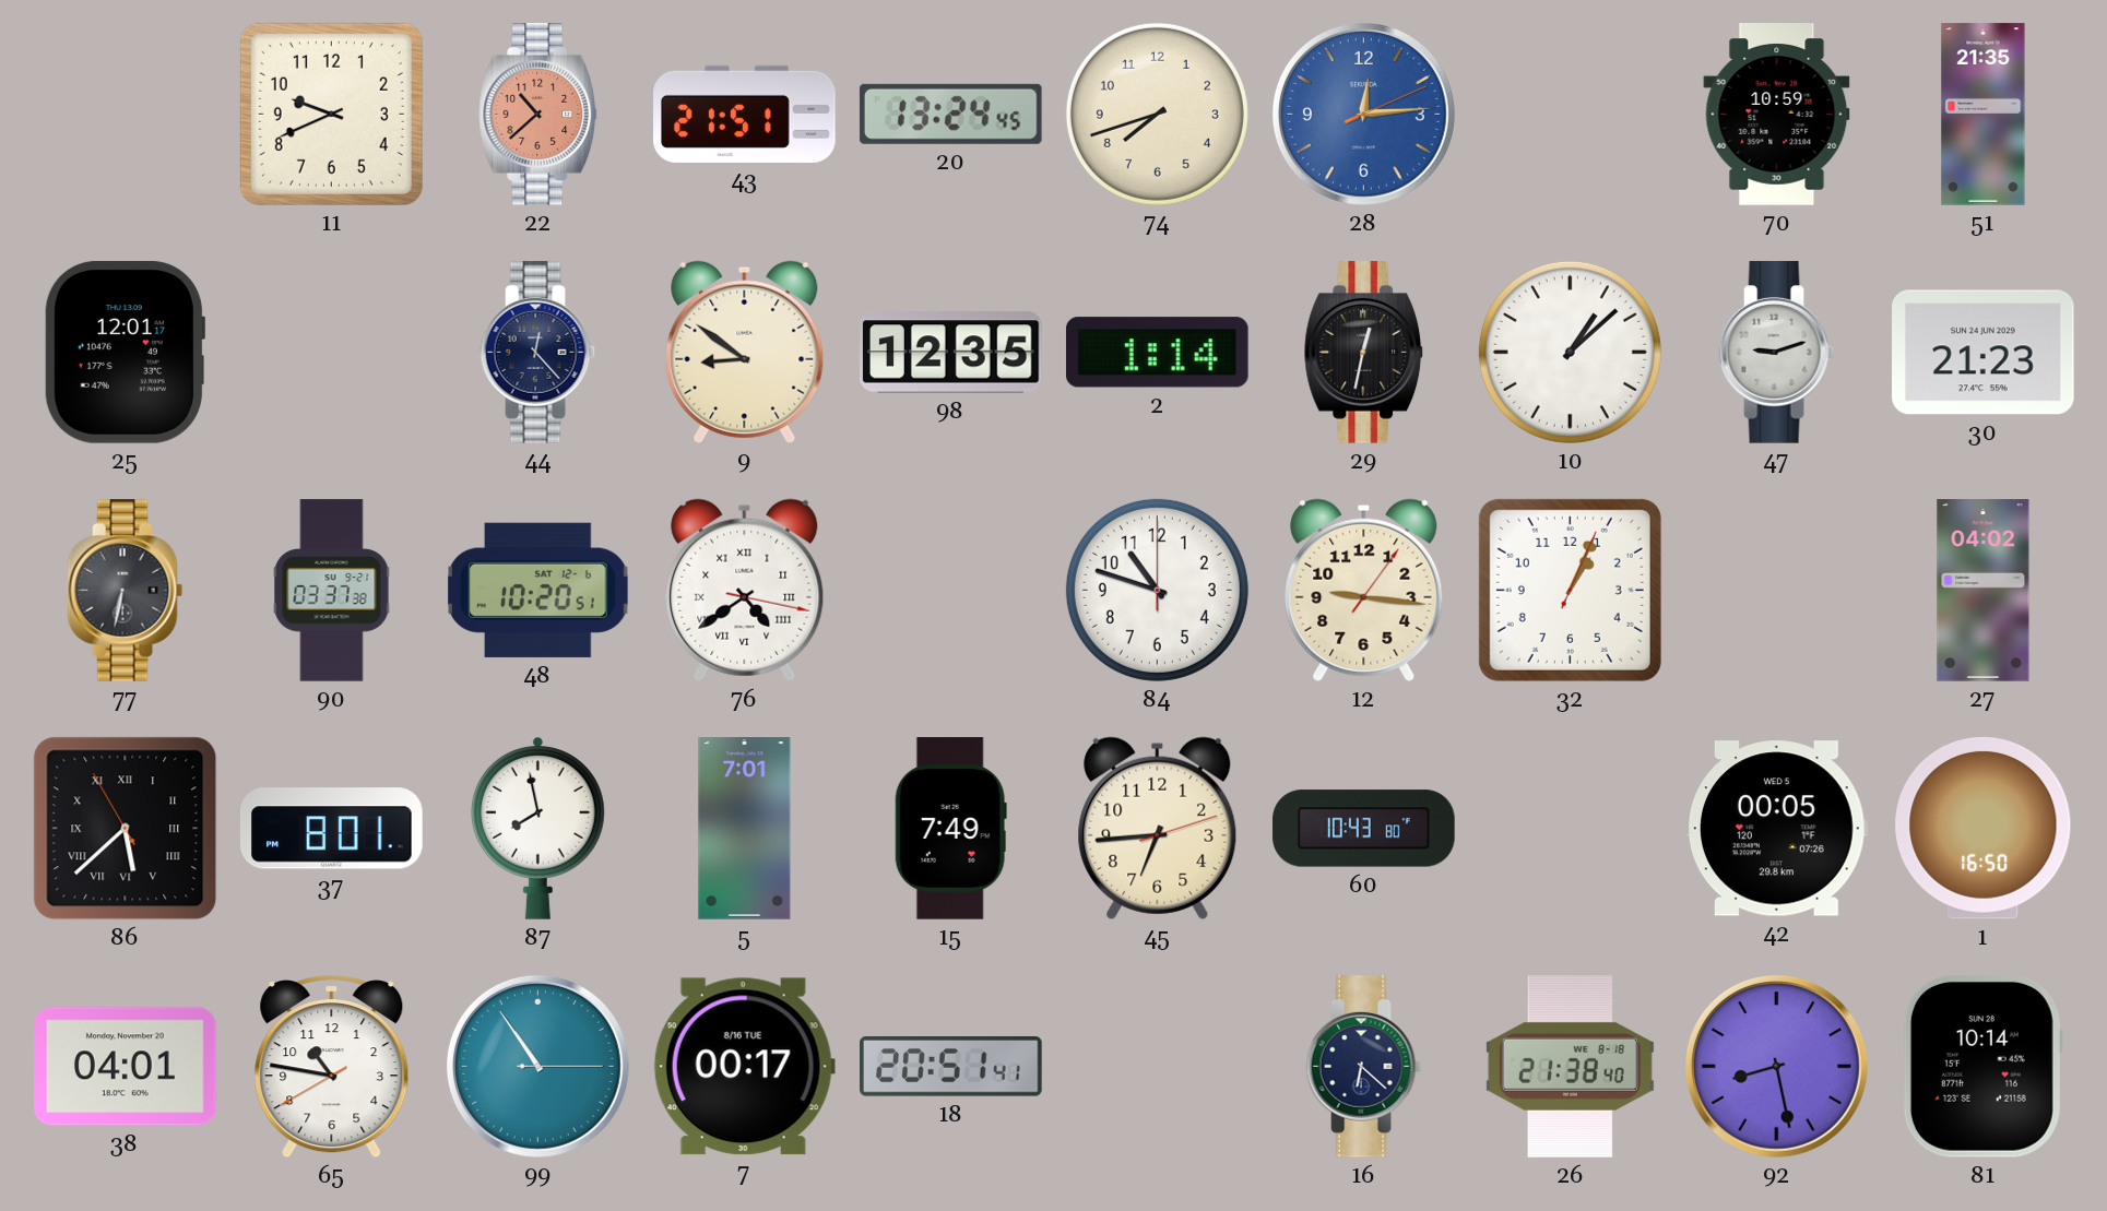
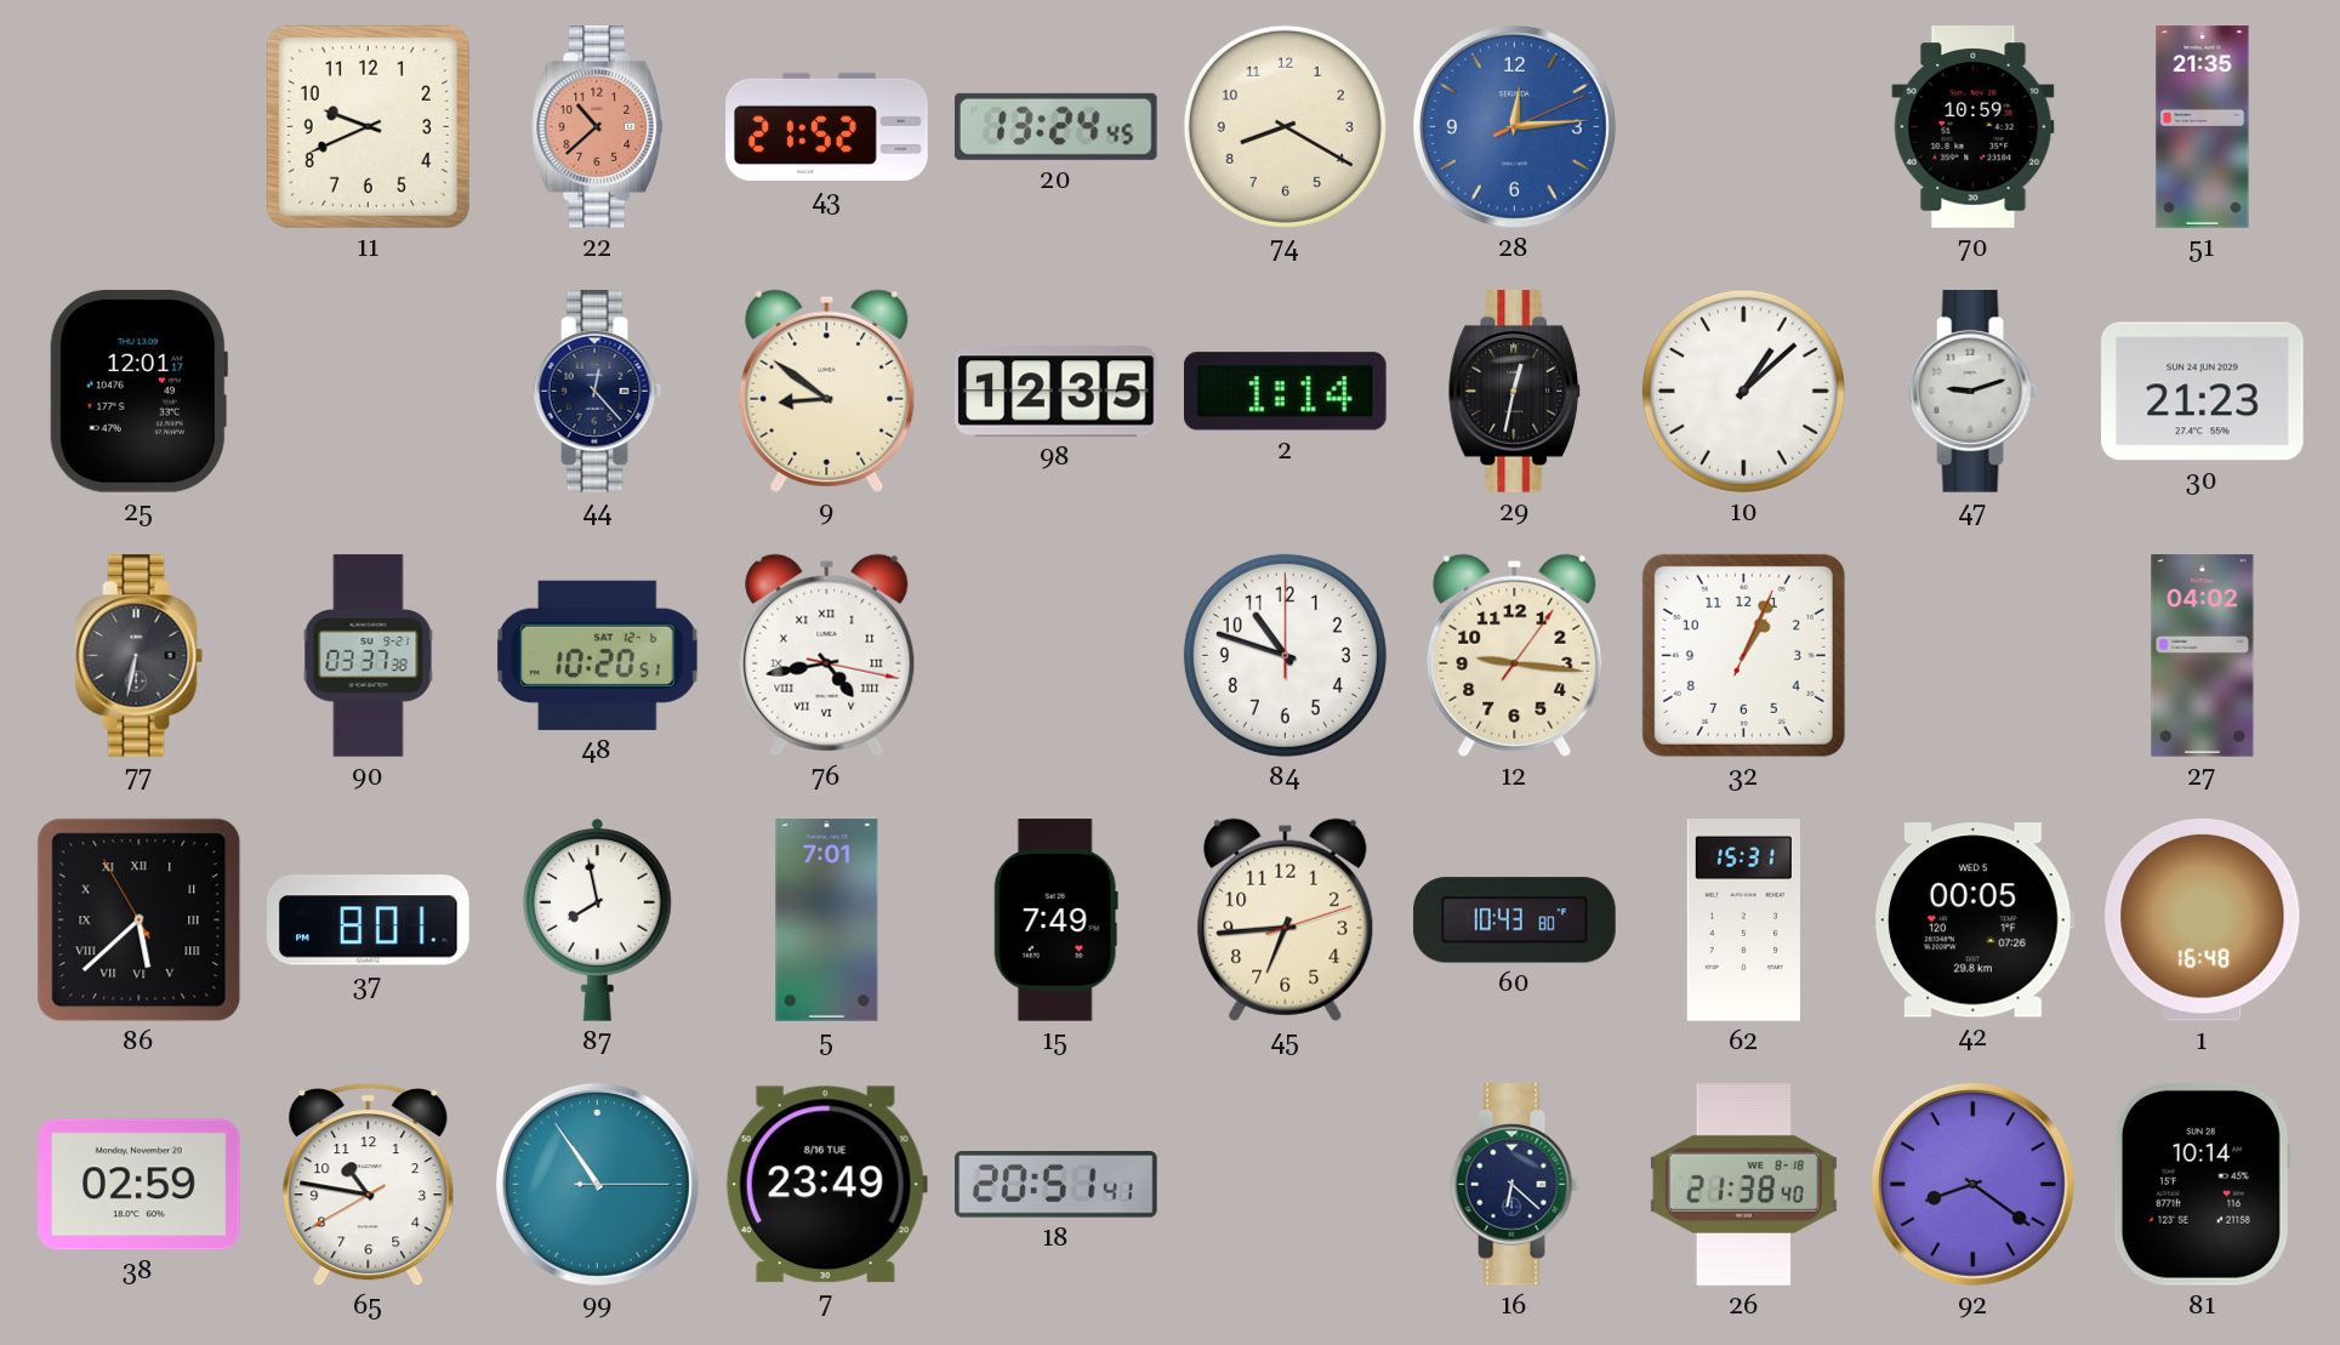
43: 21:51 -> 21:52
74: 7:42 -> 8:20
76: 4:39 -> 4:43
62: none -> 15:31
1: 16:50 -> 16:48
38: 04:01 -> 02:59
7: 00:17 -> 23:49
92: 8:28 -> 8:21
